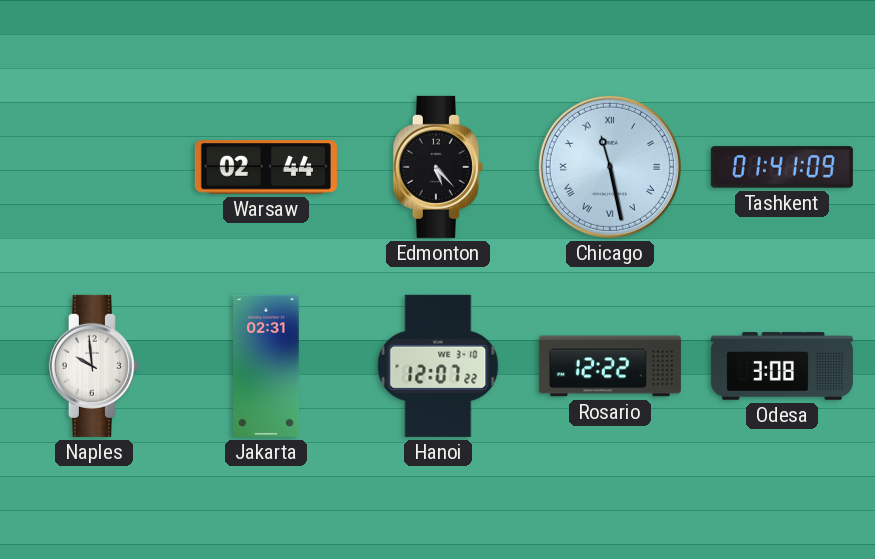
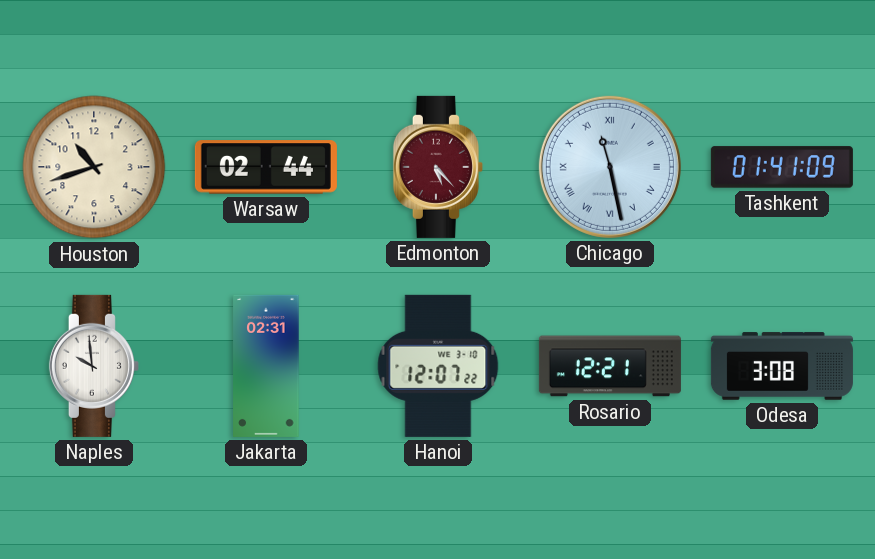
Houston: none -> 10:42
Edmonton dial: black -> burgundy
Rosario: 12:22 -> 12:21
